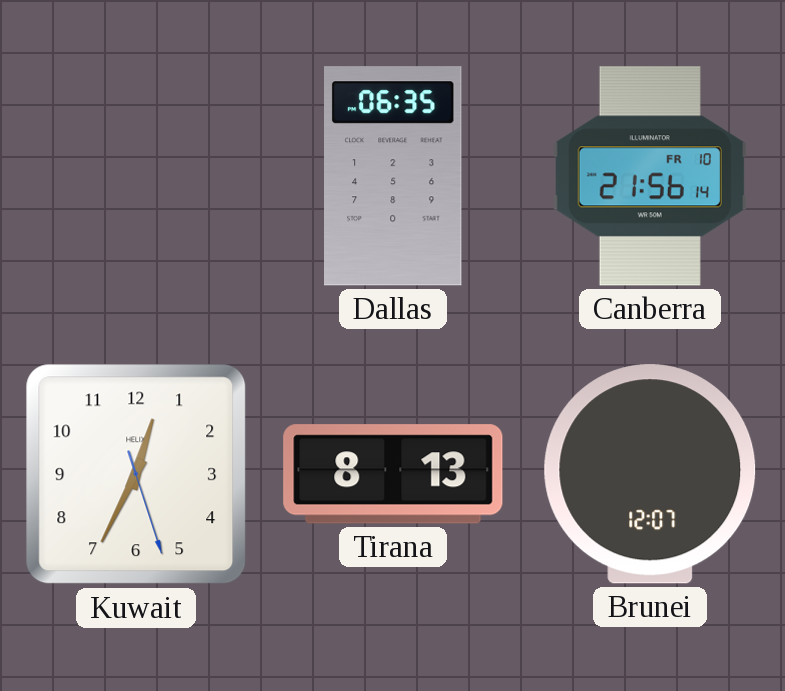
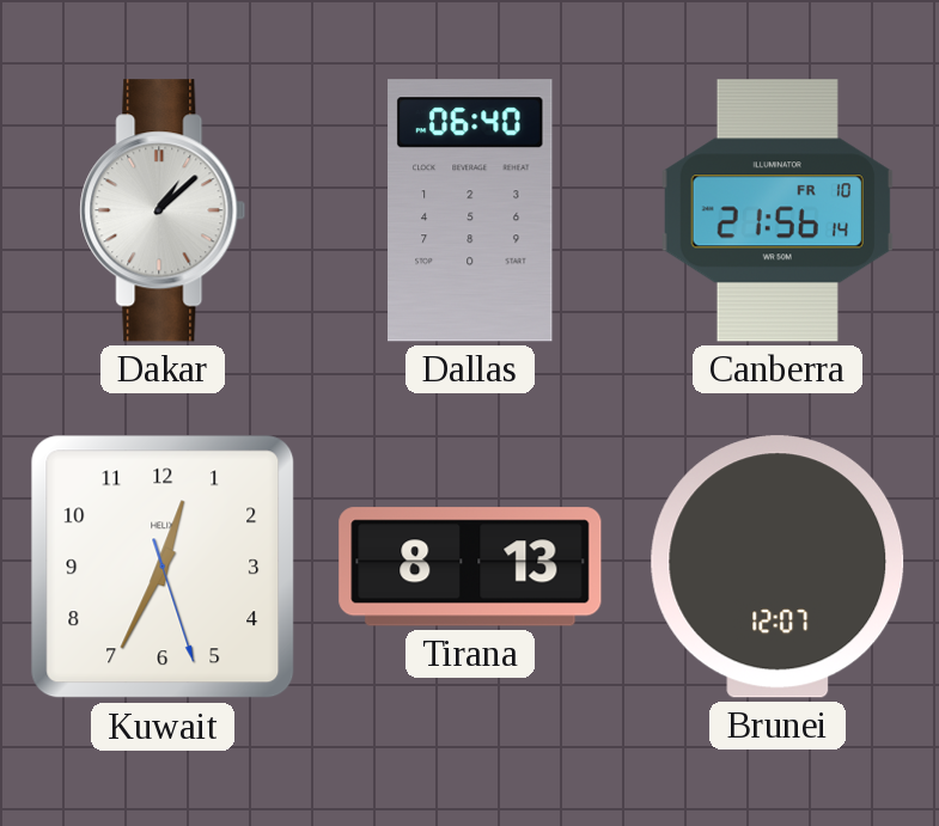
Dakar: none -> 1:08
Dallas: 06:35 -> 06:40
